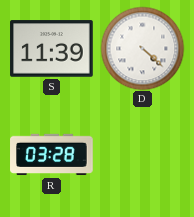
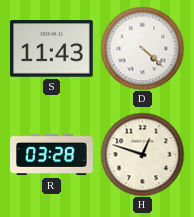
S: 11:39 -> 11:43
H: none -> 12:48
